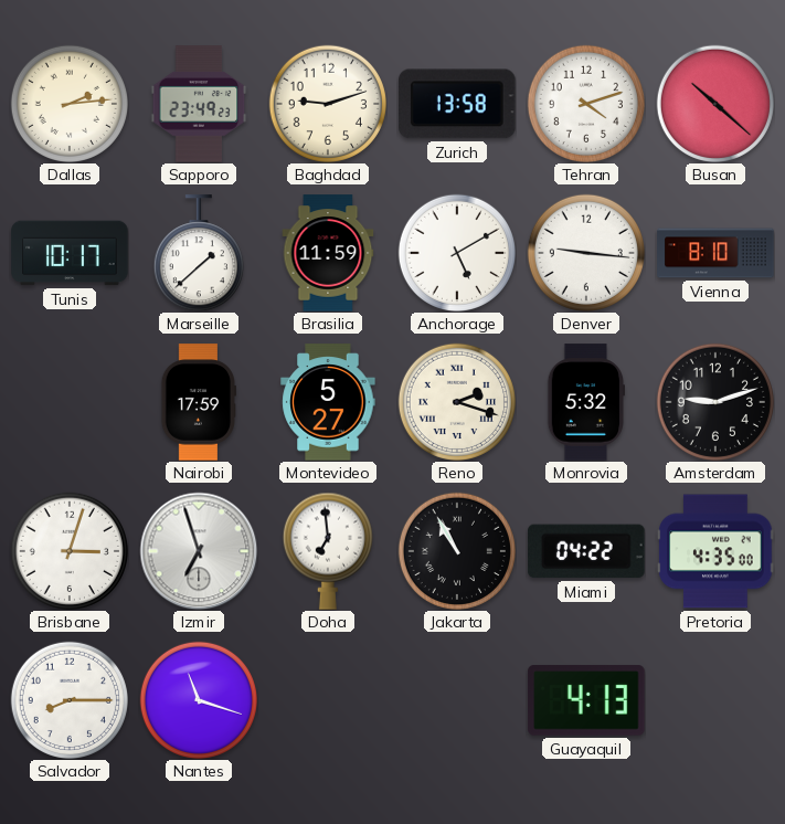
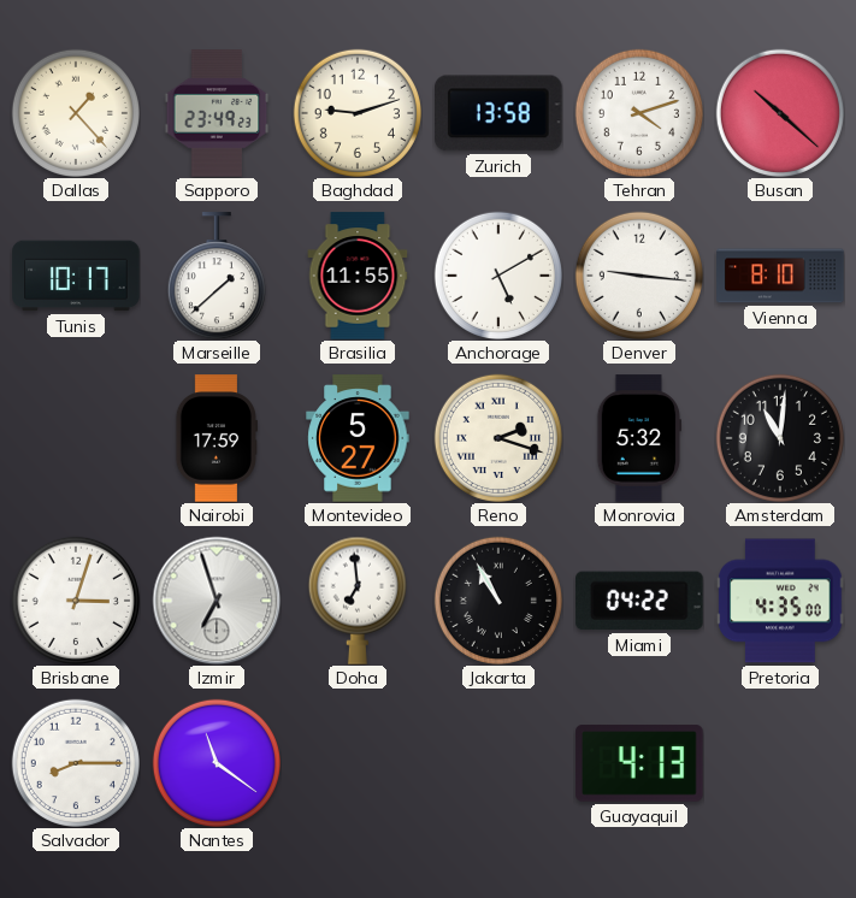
Dallas: 2:14 -> 1:23
Brasilia: 11:59 -> 11:55
Amsterdam: 9:12 -> 11:01
Nantes: 11:18 -> 11:21
